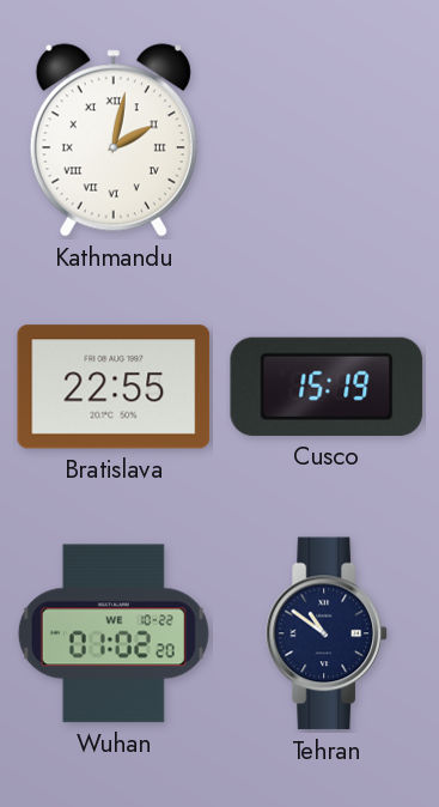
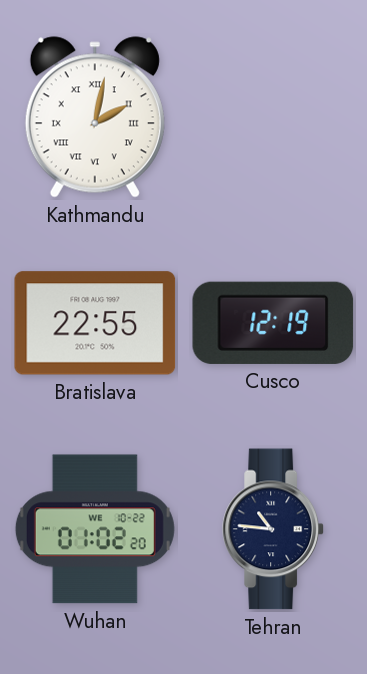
Cusco: 15:19 -> 12:19
Tehran: 10:51 -> 10:46
